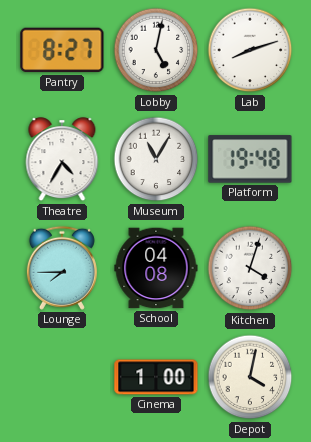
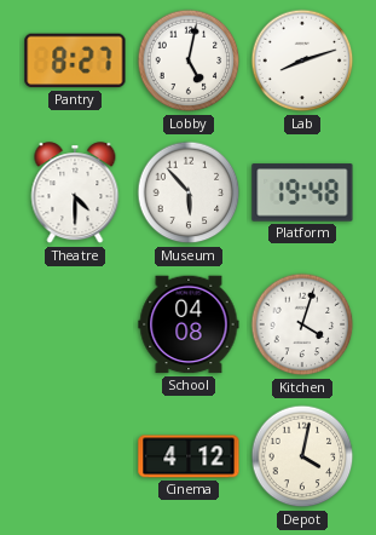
Theatre: 4:35 -> 4:30
Museum: 11:05 -> 5:53
Lounge: 7:45 -> none
Cinema: 1:00 -> 4:12
